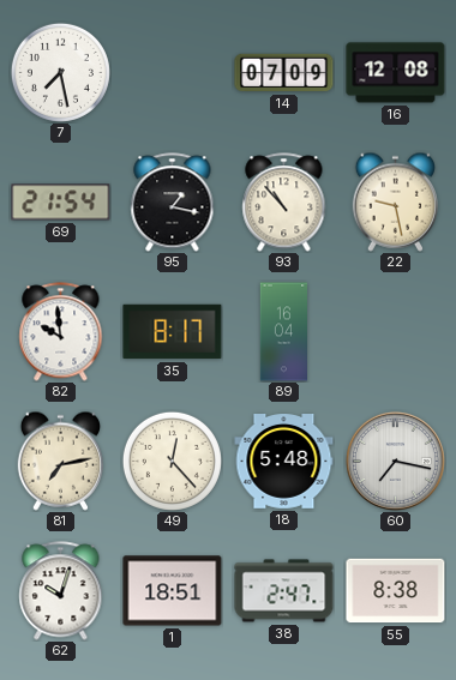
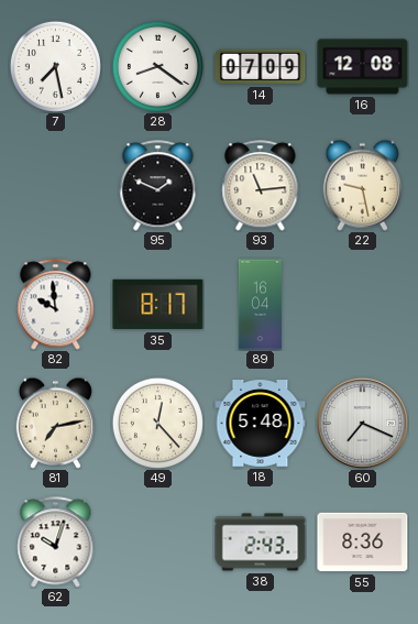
28: none -> 8:21
69: 21:54 -> none
95: 1:17 -> 1:49
93: 10:53 -> 11:14
60: 7:17 -> 7:19
1: 18:51 -> none
38: 2:47 -> 2:43
55: 8:38 -> 8:36
